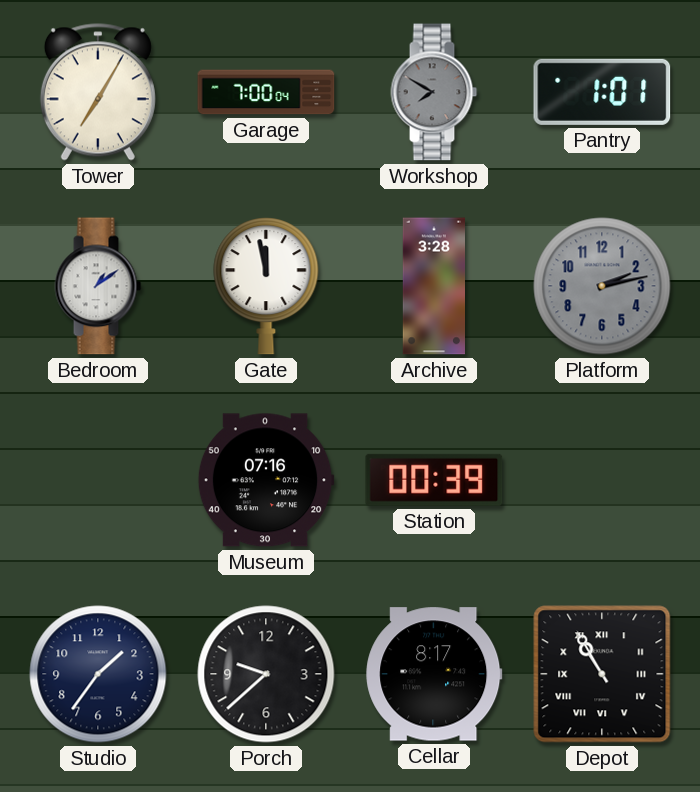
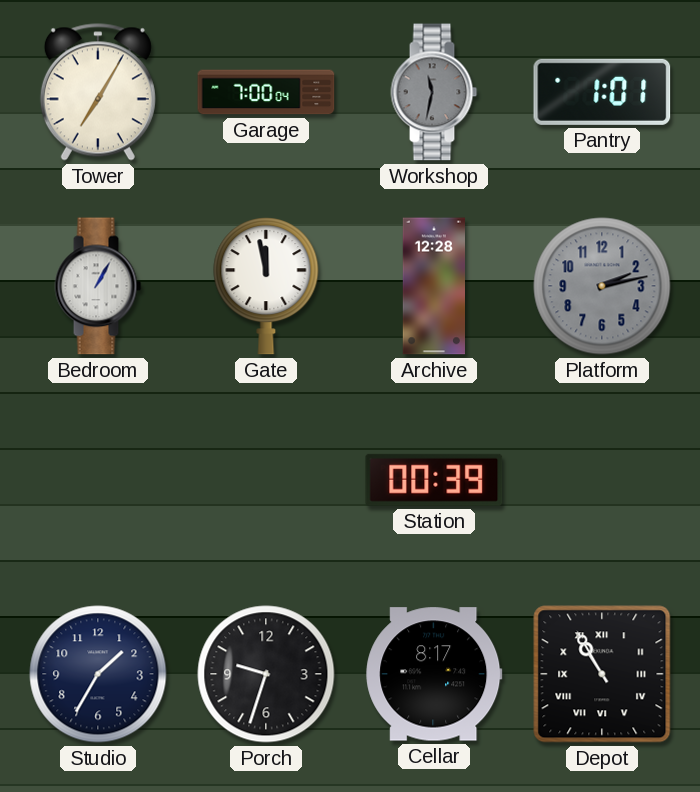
Workshop: 7:50 -> 11:32
Bedroom: 1:09 -> 1:05
Archive: 3:28 -> 12:28
Museum: 07:16 -> none
Studio: 1:36 -> 1:35
Porch: 9:38 -> 9:33
